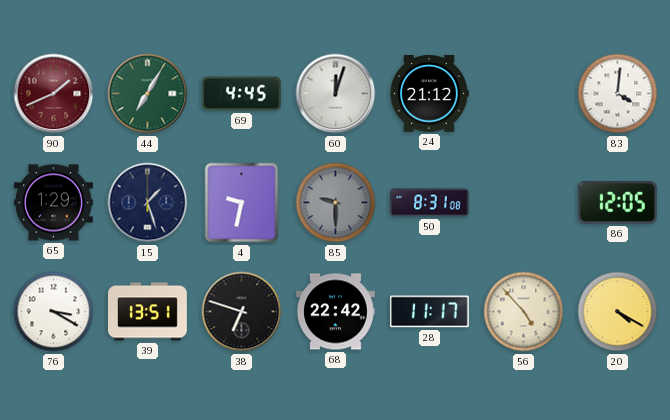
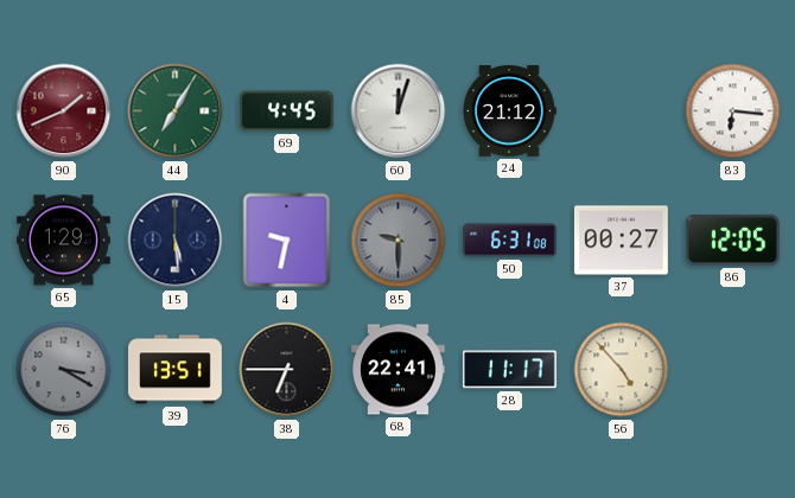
83: 4:01 -> 6:16
15: 1:27 -> 5:29
50: 8:31 -> 6:31
37: none -> 00:27
76 dial: white -> grey
38: 6:48 -> 6:45
68: 22:42 -> 22:41
20: 4:20 -> none
